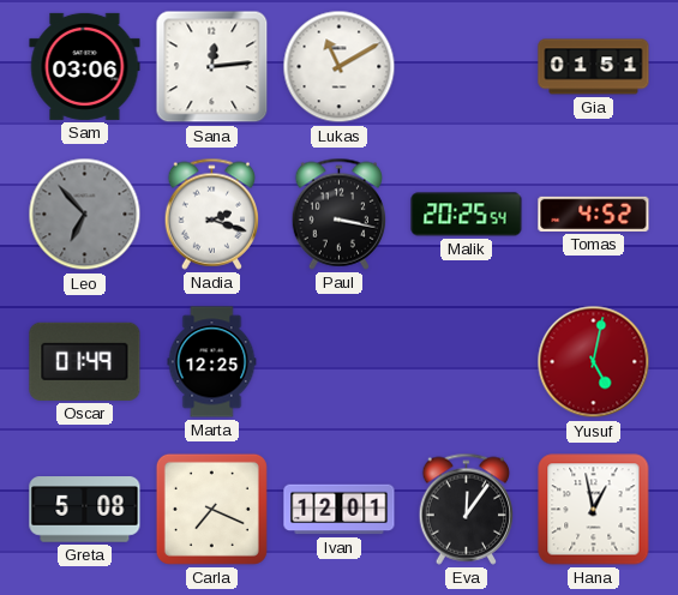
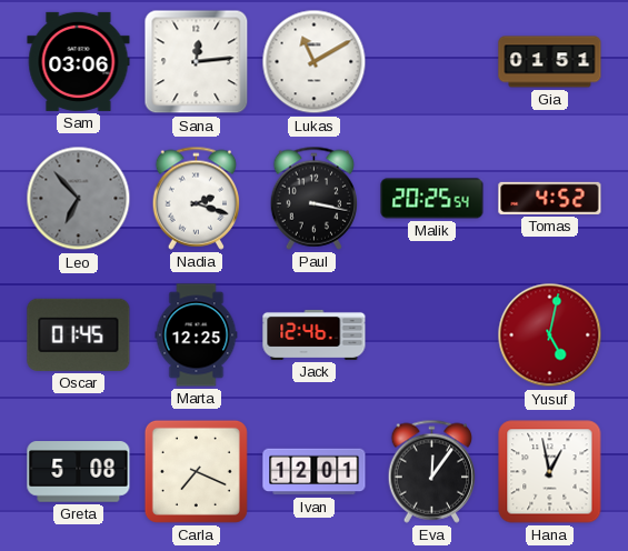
Oscar: 01:49 -> 01:45
Jack: none -> 12:46
